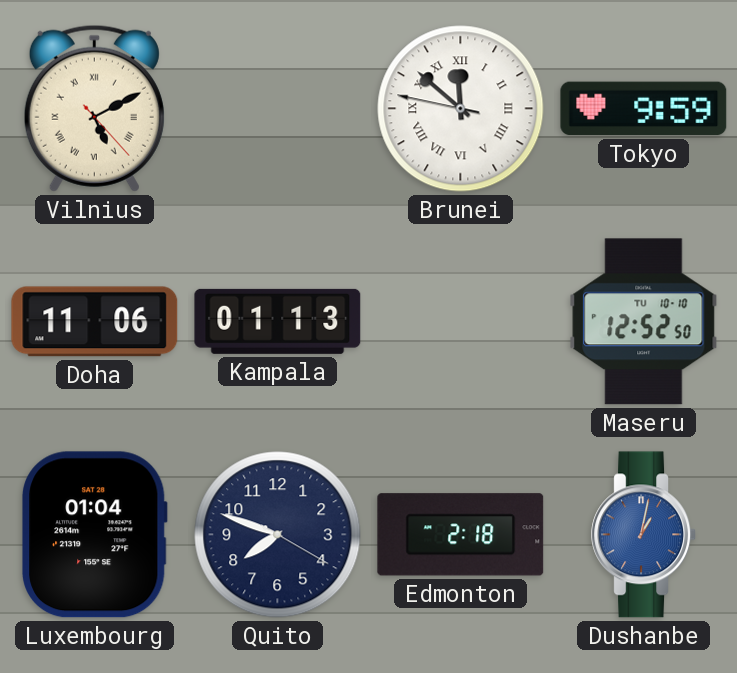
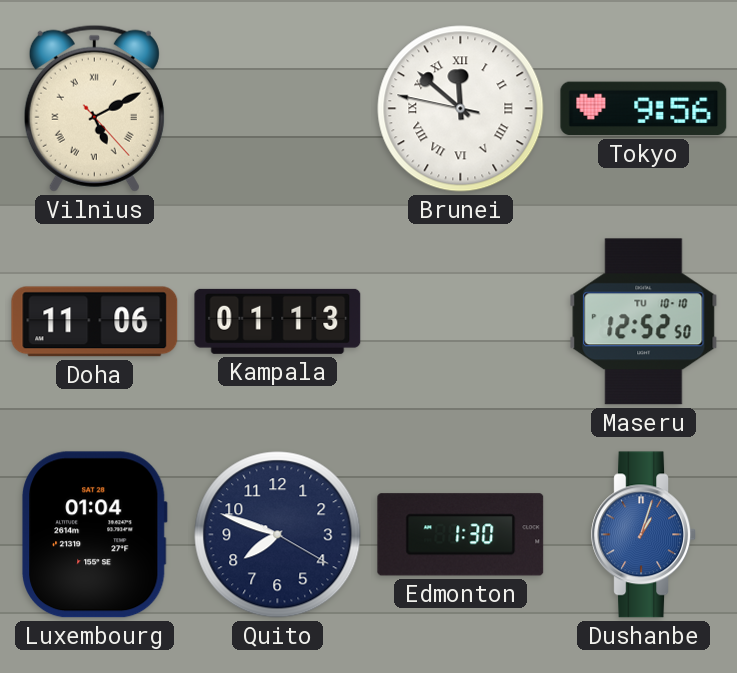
Tokyo: 9:59 -> 9:56
Edmonton: 2:18 -> 1:30
Dushanbe: 1:02 -> 1:03
